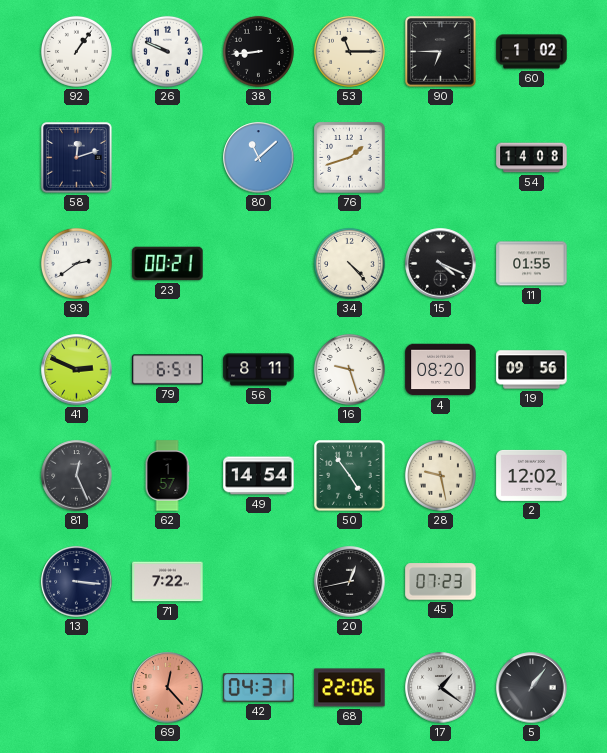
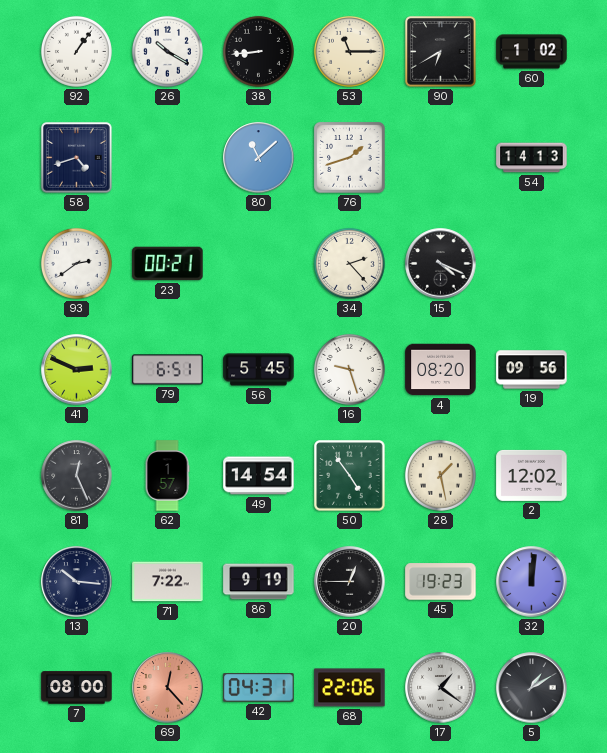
26: 9:49 -> 10:20
90: 6:45 -> 6:40
58: 12:12 -> 4:42
54: 14:08 -> 14:13
34: 4:23 -> 2:23
11: 01:55 -> none
56: 8:11 -> 5:45
28: 9:28 -> 1:28
13: 3:16 -> 10:16
86: none -> 9:19
20: 12:43 -> 12:45
45: 07:23 -> 19:23
32: none -> 12:01
7: none -> 08:00
5: 1:06 -> 1:10
